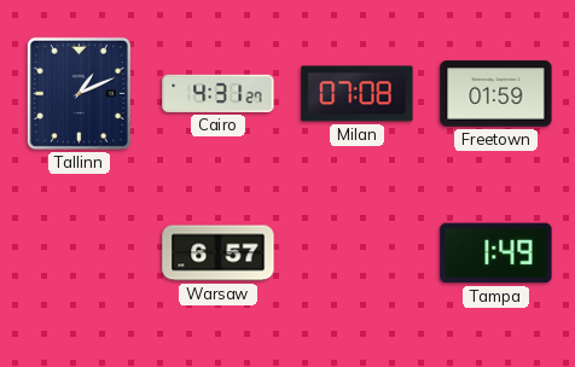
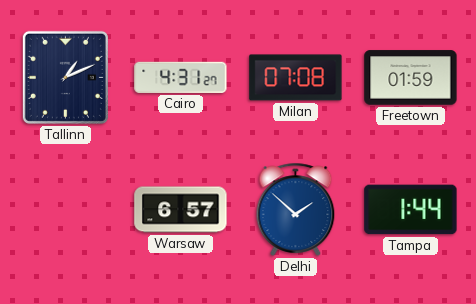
Delhi: none -> 1:52
Tampa: 1:49 -> 1:44
